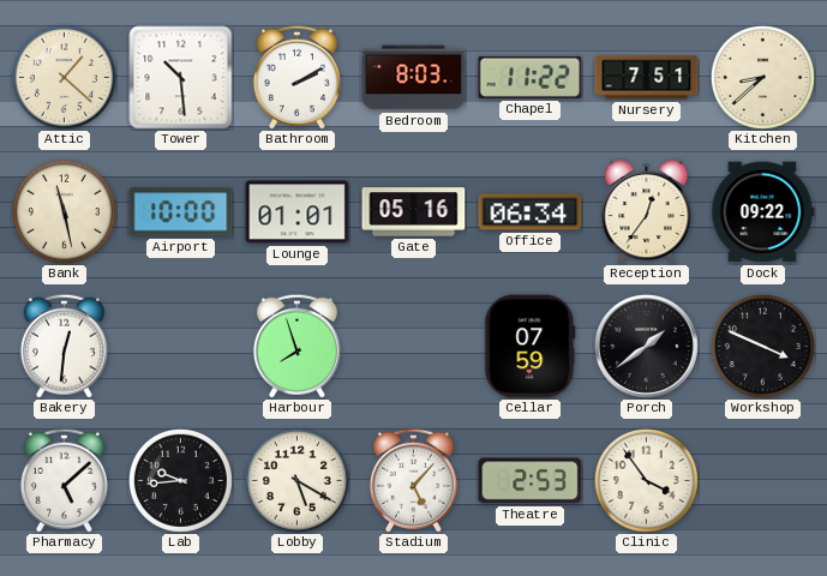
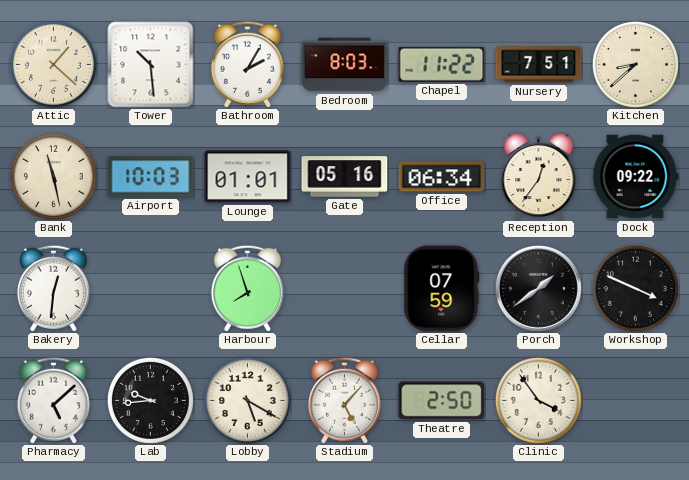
Bathroom: 2:10 -> 2:05
Airport: 10:00 -> 10:03
Theatre: 2:53 -> 2:50
